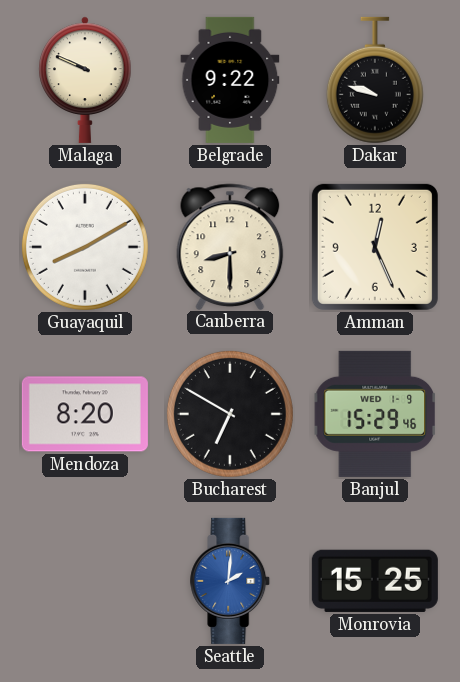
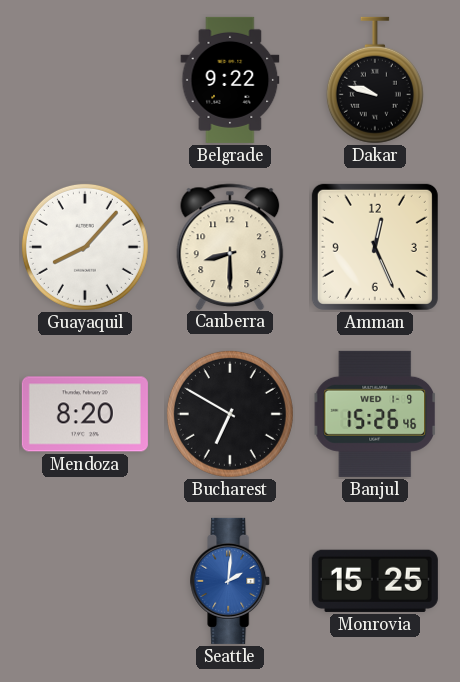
Malaga: 9:49 -> none
Guayaquil: 8:10 -> 8:07
Banjul: 15:29 -> 15:26
